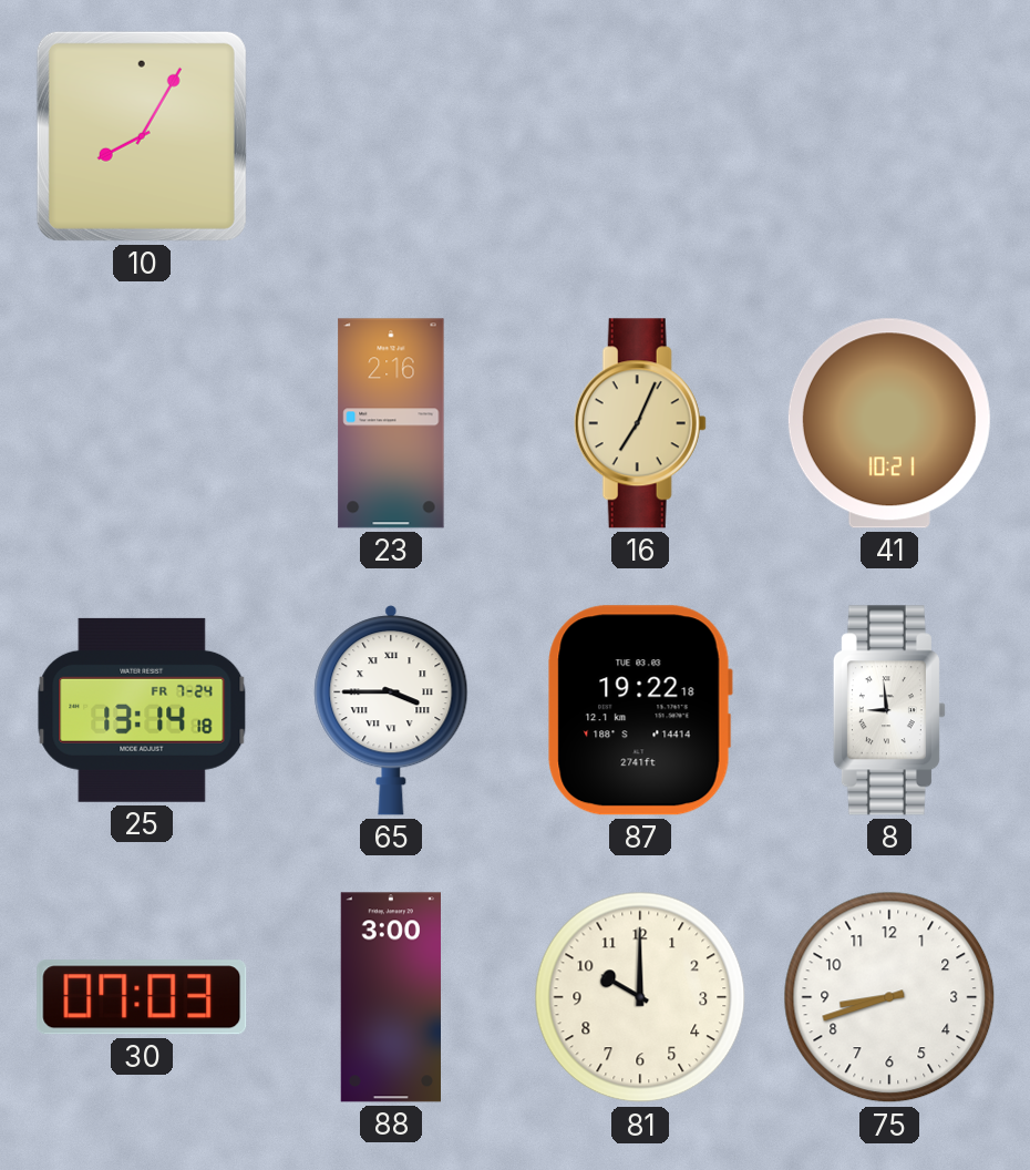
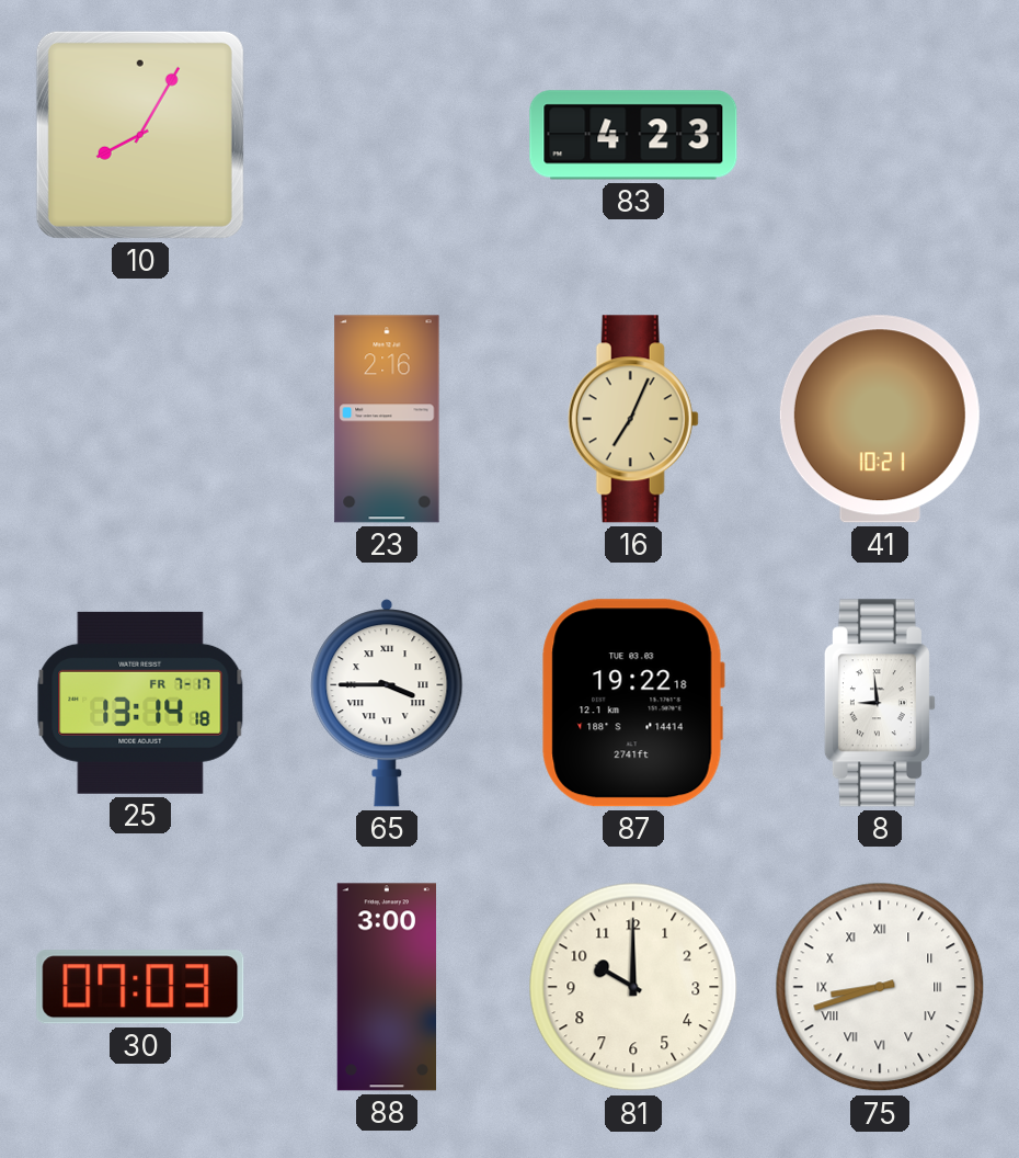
83: none -> 4:23
25 date: FR 7-24 -> FR 7-17
75 numerals: Arabic -> Roman
